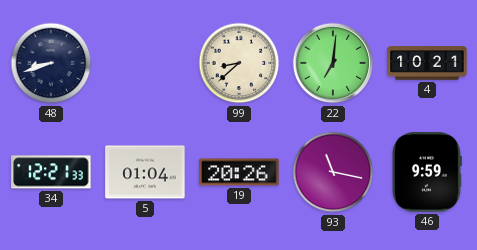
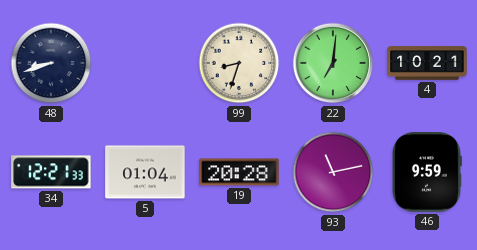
99: 8:38 -> 8:33
19: 20:26 -> 20:28
93: 11:17 -> 11:13
